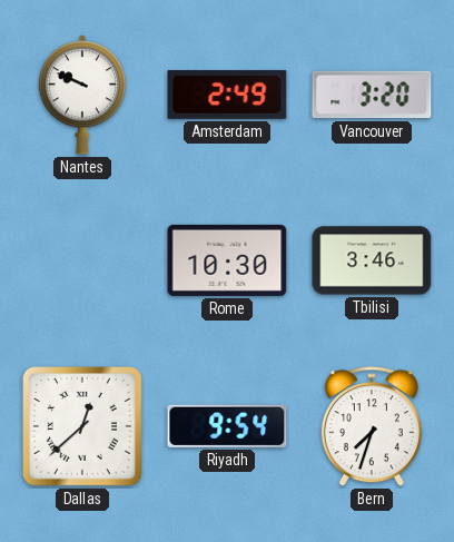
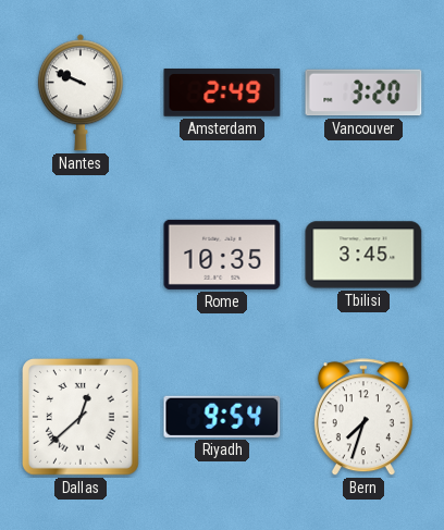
Rome: 10:30 -> 10:35
Tbilisi: 3:46 -> 3:45
